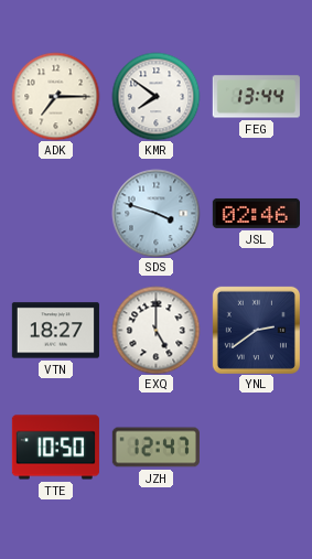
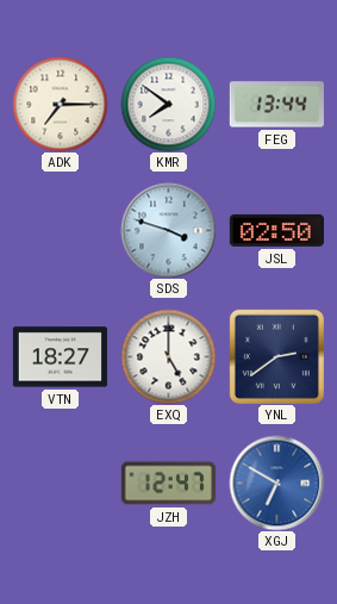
JSL: 02:46 -> 02:50
TTE: 10:50 -> none
XGJ: none -> 6:50
